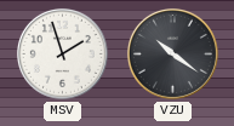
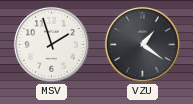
VZU: 10:21 -> 1:21
